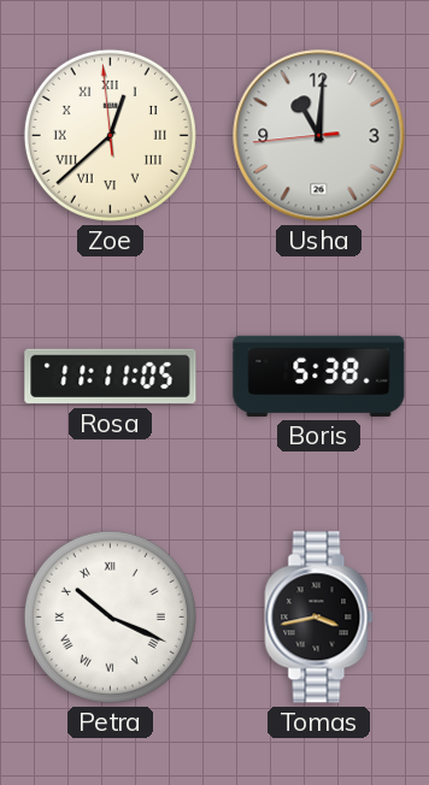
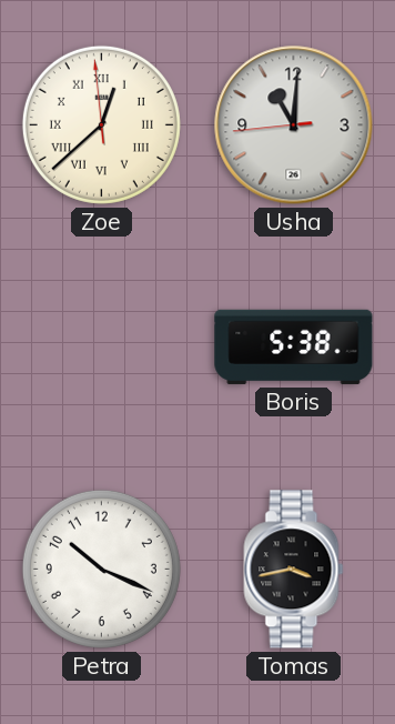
Rosa: 11:11 -> none
Petra numerals: Roman -> Arabic
